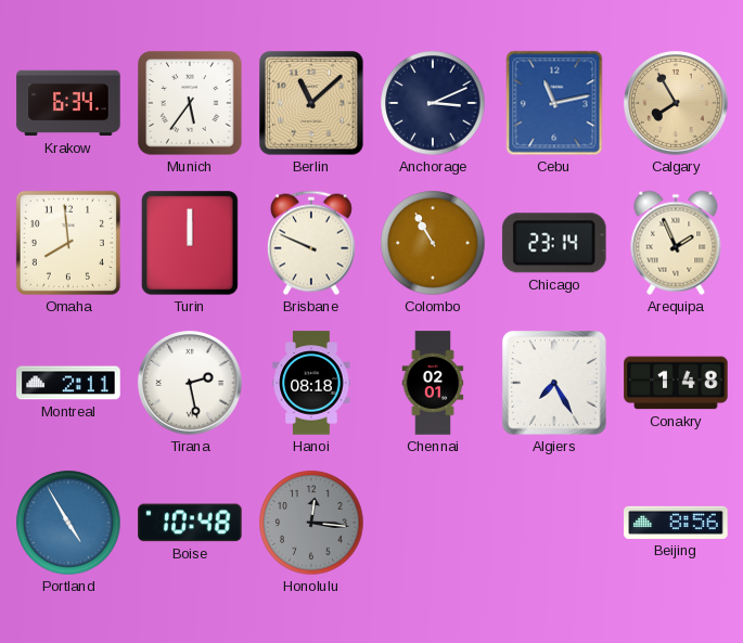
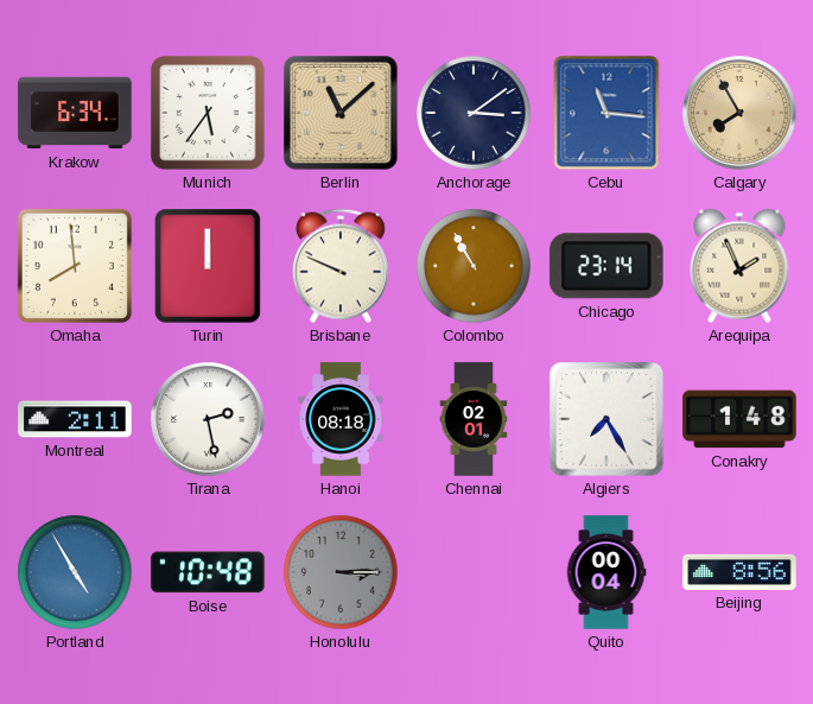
Anchorage: 3:11 -> 3:09
Cebu: 11:13 -> 11:16
Honolulu: 12:16 -> 3:15
Quito: none -> 00:04
